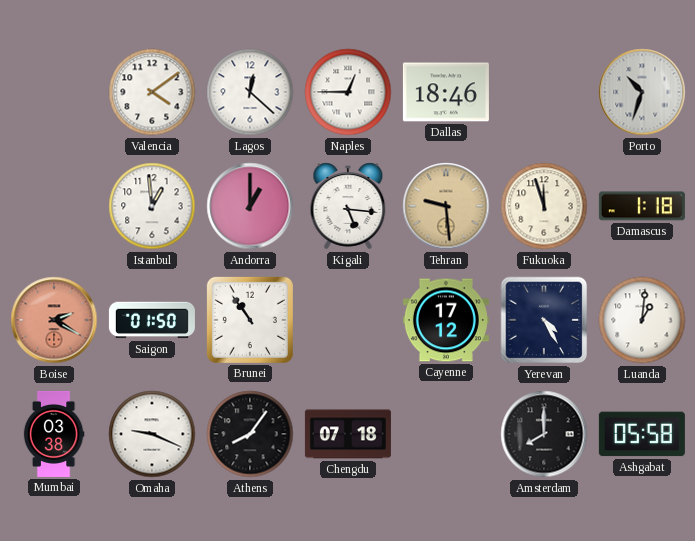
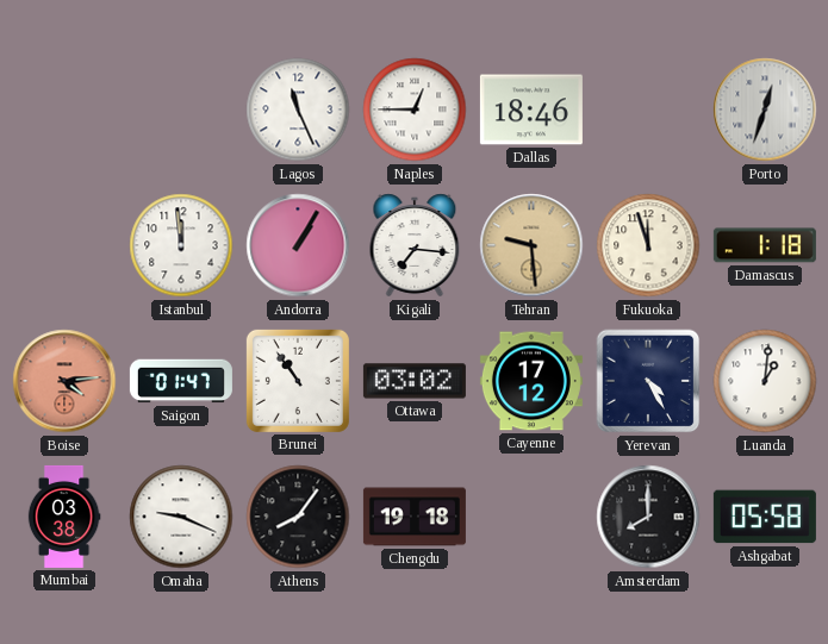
Valencia: 4:09 -> none
Lagos: 12:22 -> 11:26
Porto: 10:33 -> 12:33
Istanbul: 12:59 -> 11:59
Andorra: 1:00 -> 1:05
Kigali: 5:16 -> 7:16
Boise: 2:20 -> 4:14
Saigon: 01:50 -> 01:47
Ottawa: none -> 03:02
Chengdu: 07:18 -> 19:18
